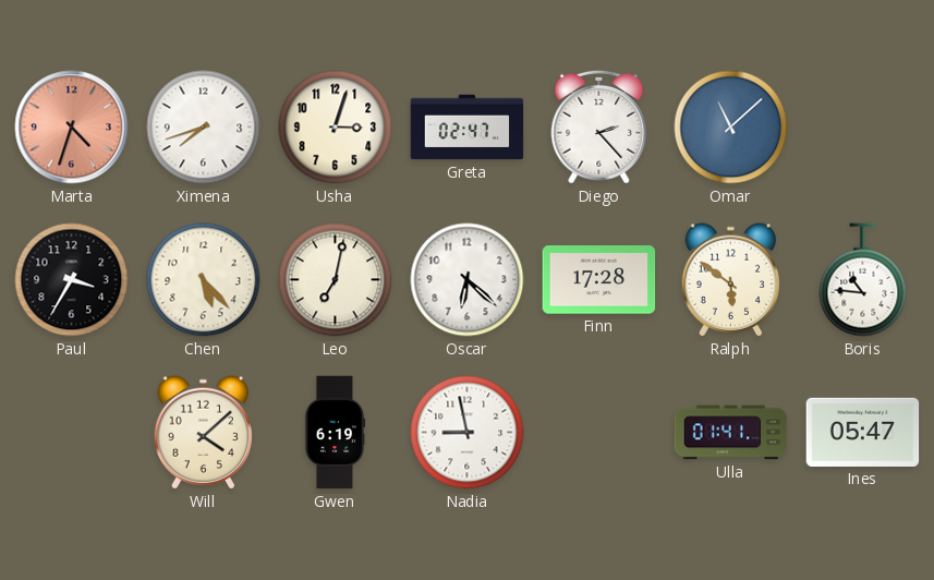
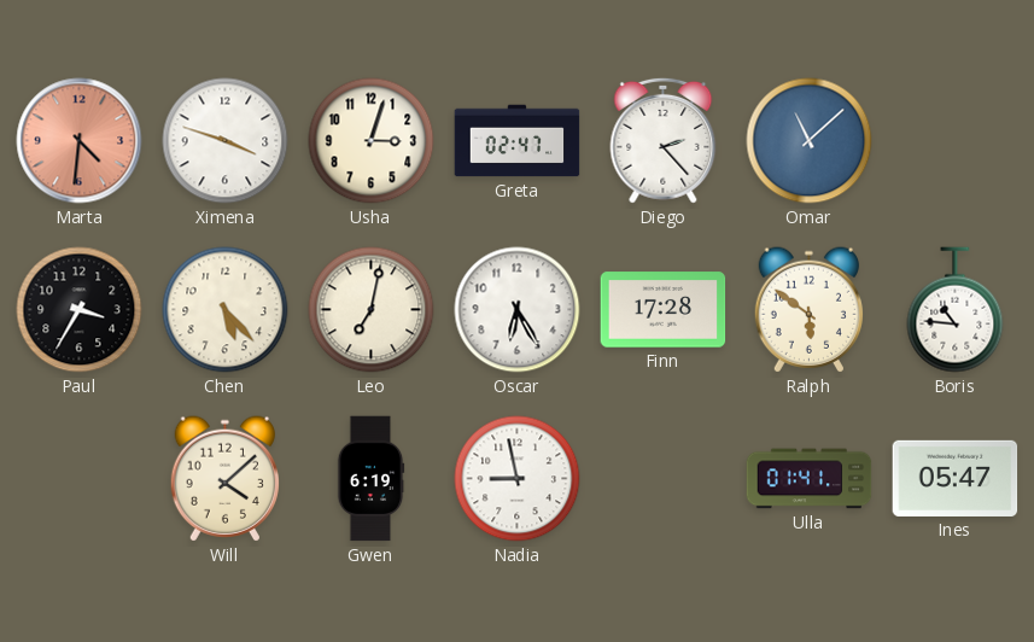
Marta: 4:33 -> 4:31
Ximena: 7:42 -> 3:48
Oscar: 6:22 -> 6:25
